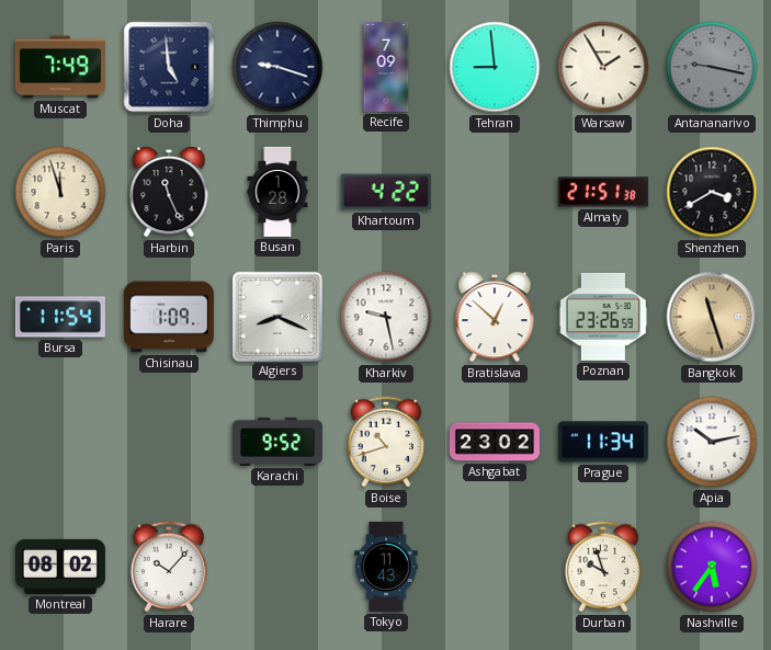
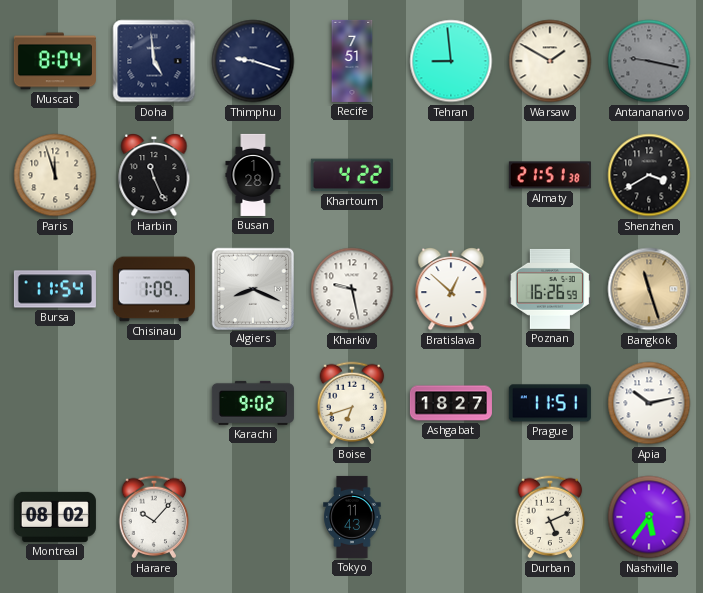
Muscat: 7:49 -> 8:04
Recife: 7:09 -> 7:51
Warsaw: 1:55 -> 1:50
Poznan: 23:26 -> 16:26
Karachi: 9:52 -> 9:02
Boise: 10:42 -> 6:42
Ashgabat: 23:02 -> 18:27
Prague: 11:34 -> 11:51
Durban: 9:57 -> 5:11
